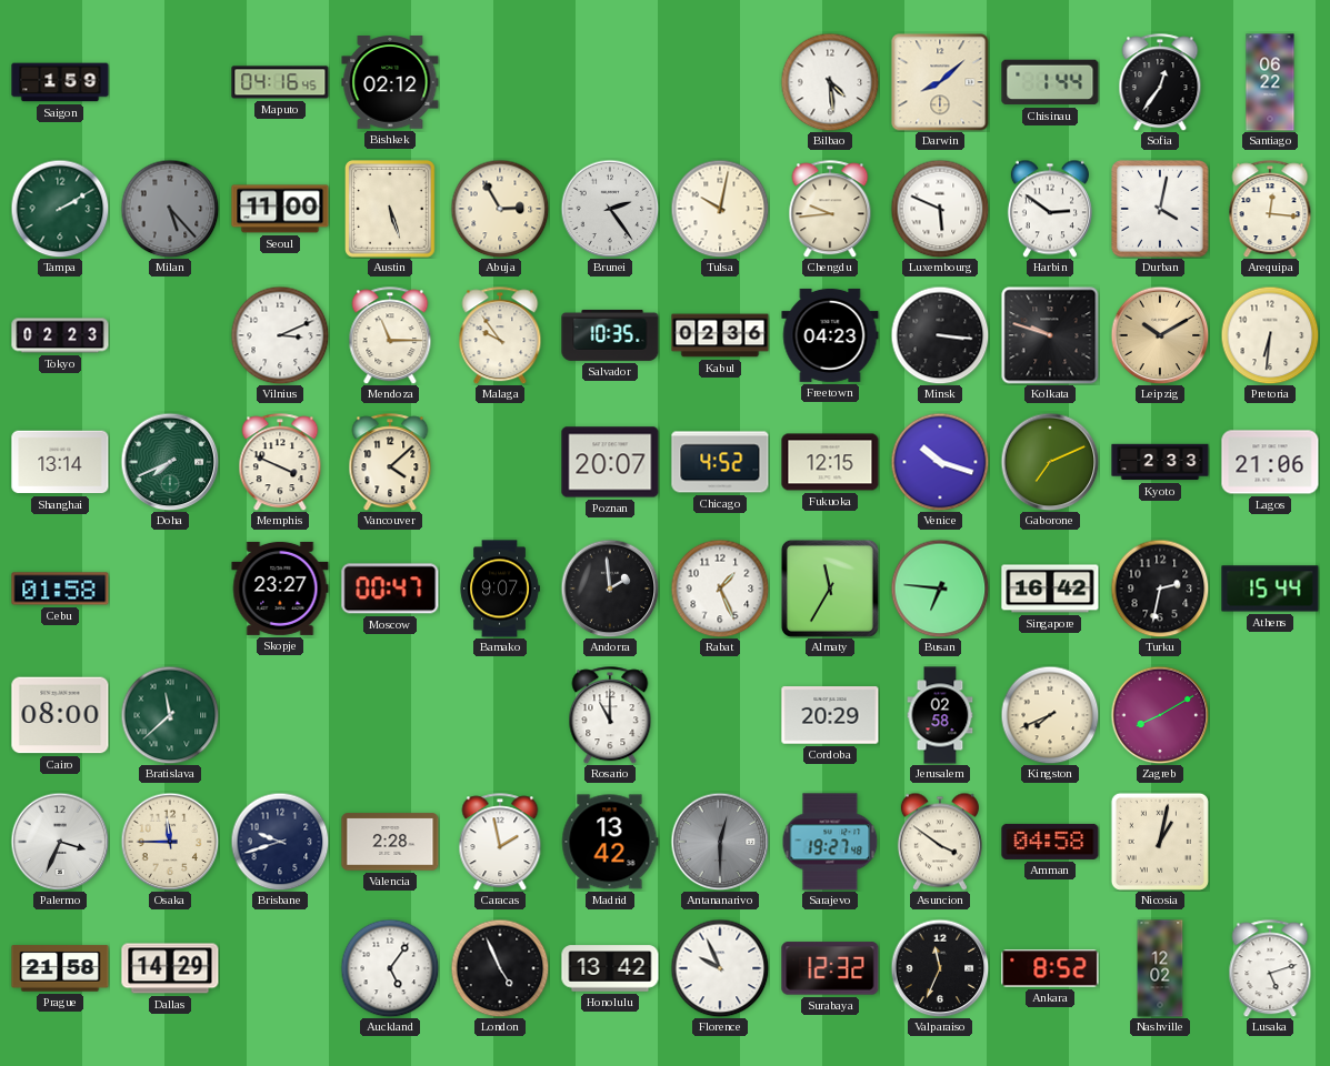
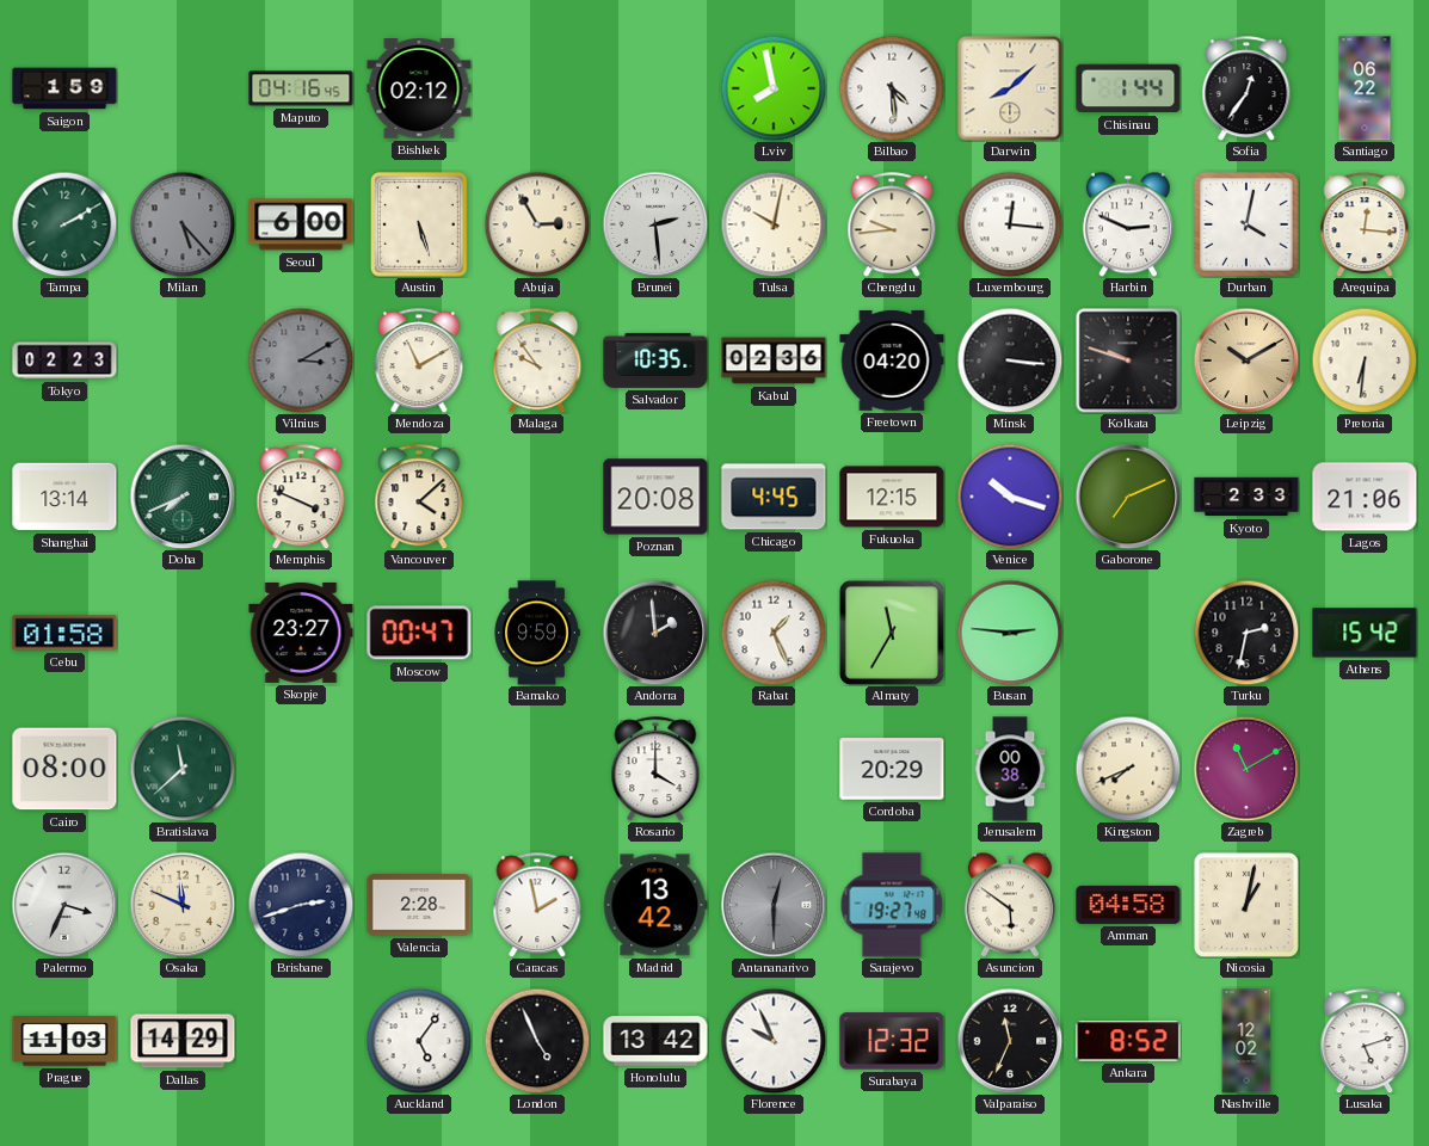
Lviv: none -> 7:58
Seoul: 11:00 -> 6:00
Brunei: 2:24 -> 2:29
Luxembourg: 5:49 -> 12:16
Harbin: 2:51 -> 2:49
Vilnius: 3:11 -> 3:10
Vilnius dial: white -> grey
Mendoza: 11:15 -> 11:10
Freetown: 04:23 -> 04:20
Poznan: 20:07 -> 20:08
Chicago: 4:52 -> 4:45
Bamako: 9:07 -> 9:59
Busan: 6:46 -> 2:46
Singapore: 16:42 -> none
Athens: 15:44 -> 15:42
Rosario: 11:00 -> 4:00
Jerusalem: 02:58 -> 00:38
Zagreb: 8:10 -> 11:10
Osaka: 11:45 -> 11:49
Brisbane: 9:42 -> 2:42
Asuncion: 3:51 -> 5:51
Prague: 21:58 -> 11:03
